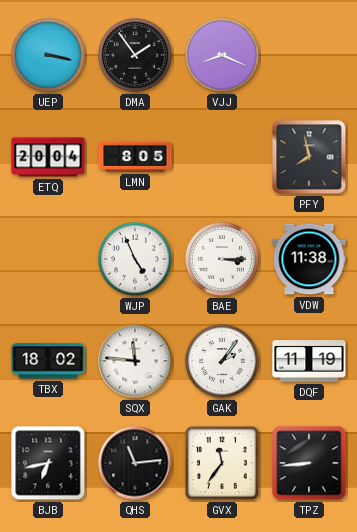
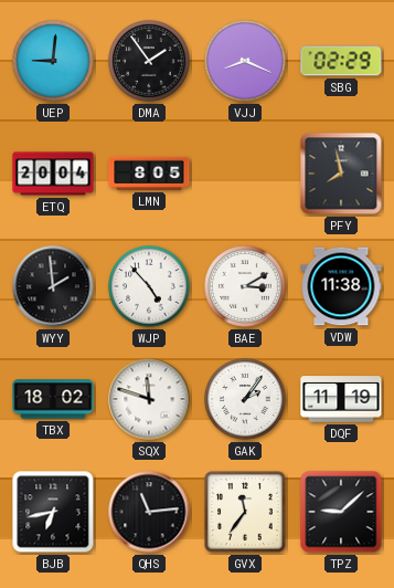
UEP: 3:17 -> 9:01
SBG: none -> 02:29
WYY: none -> 1:59
WJP: 4:56 -> 4:53
BAE: 3:15 -> 3:10
SQX: 11:46 -> 11:48
TPZ: 8:44 -> 9:08
